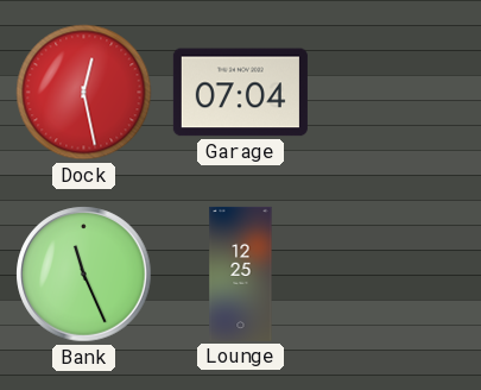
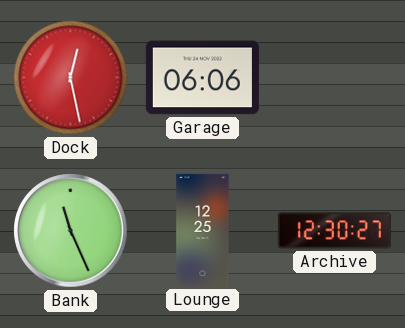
Garage: 07:04 -> 06:06
Archive: none -> 12:30
